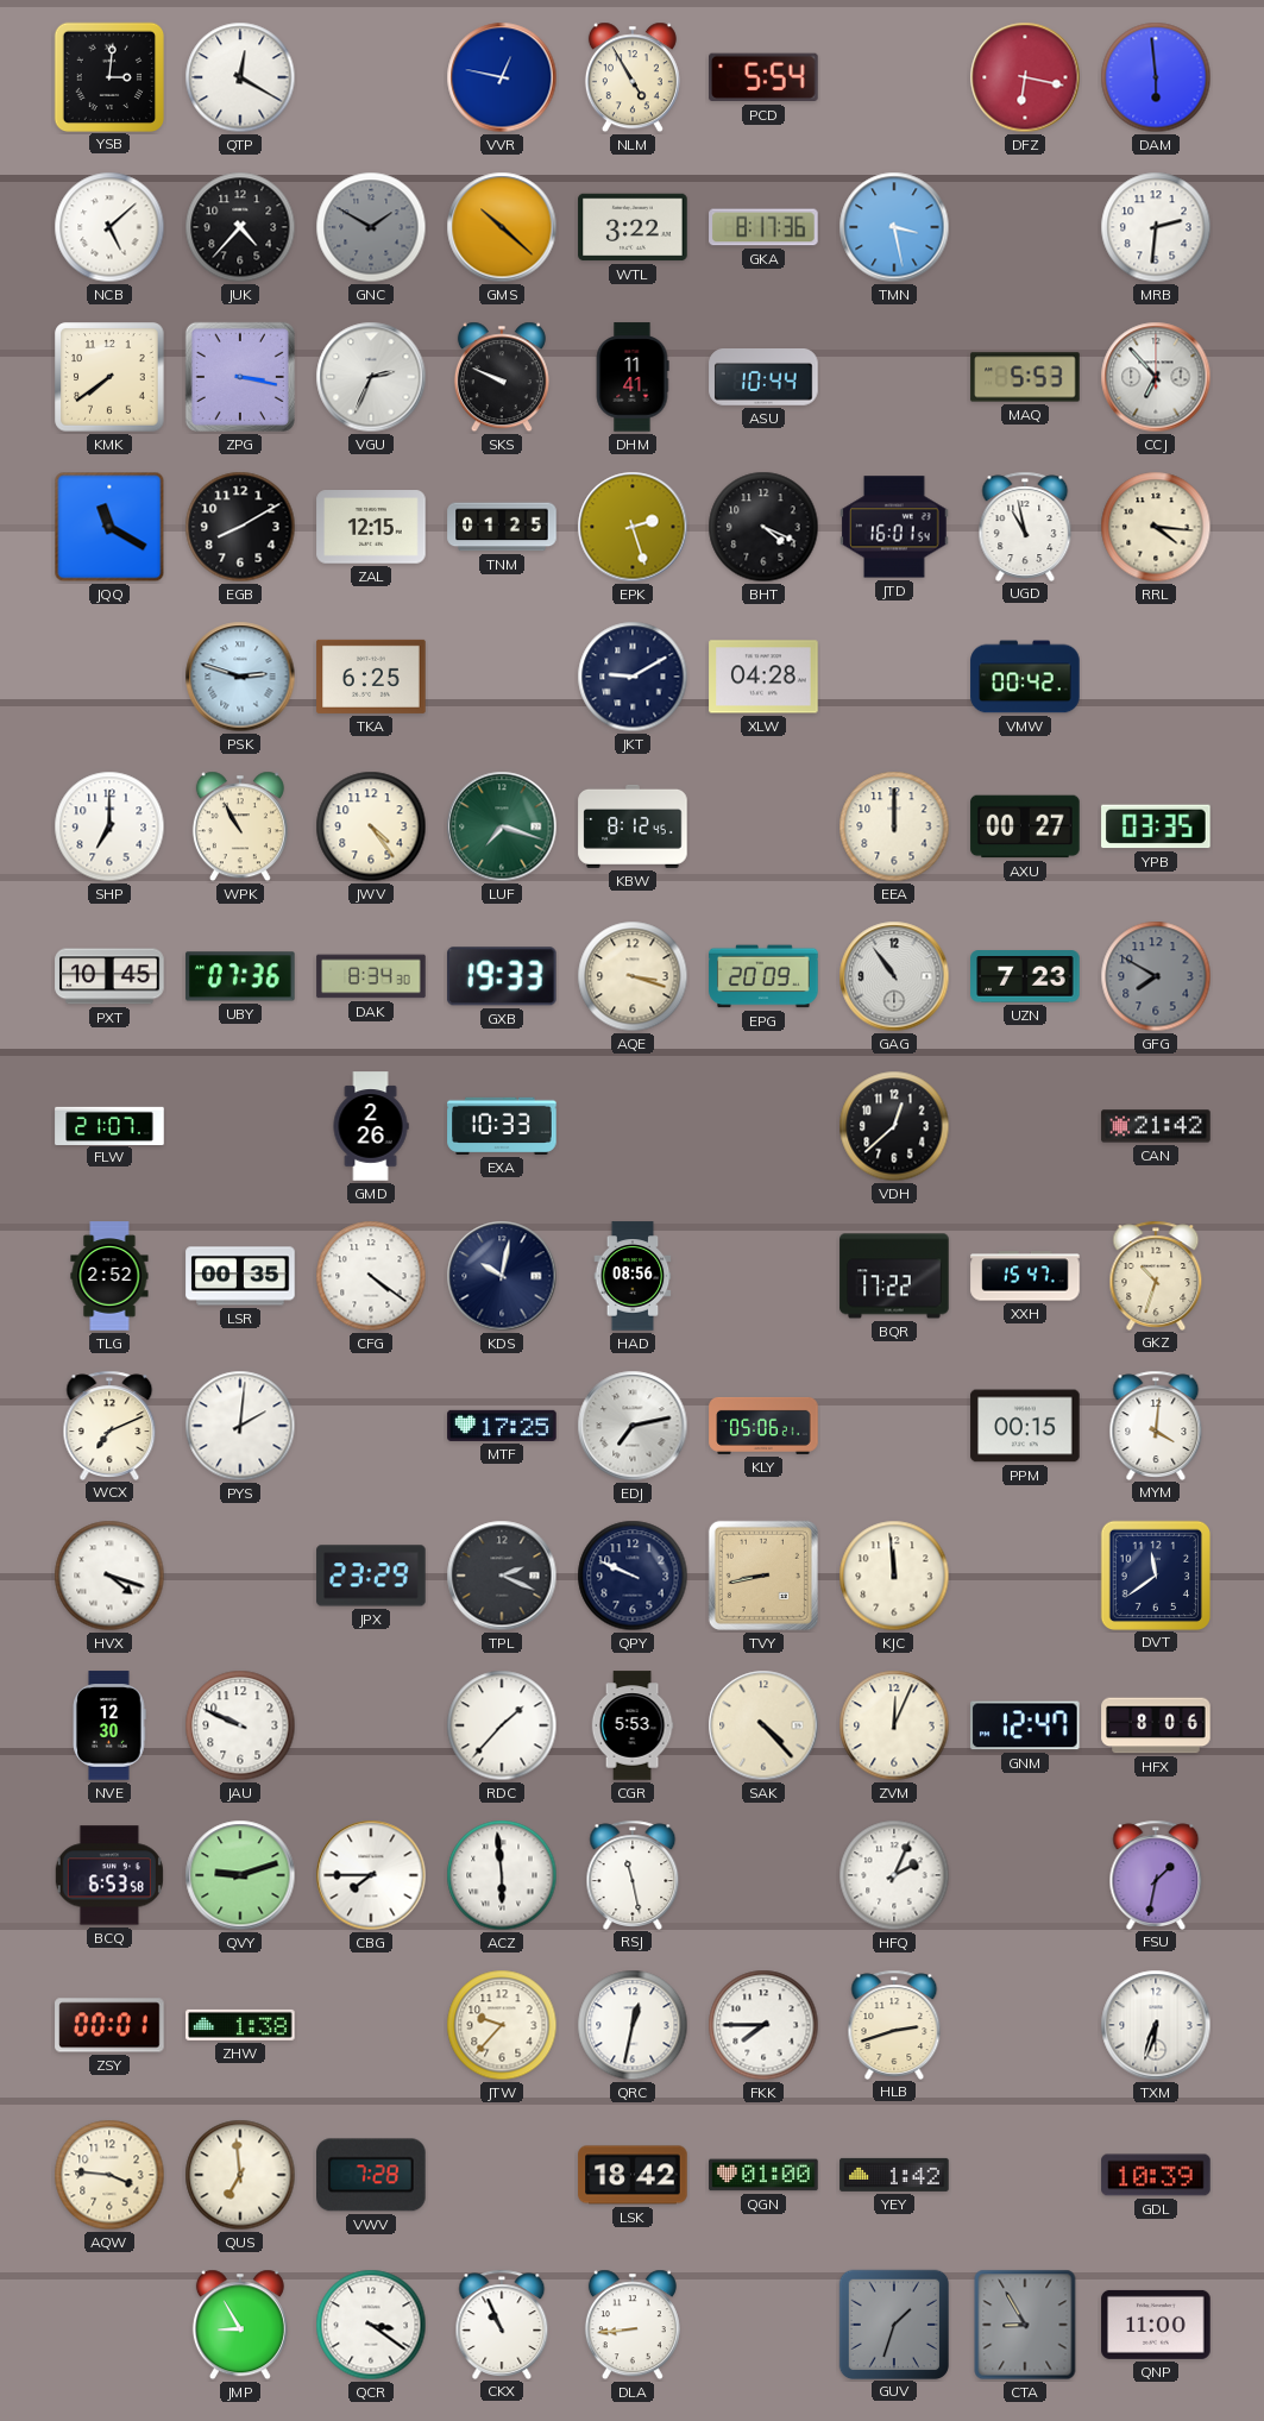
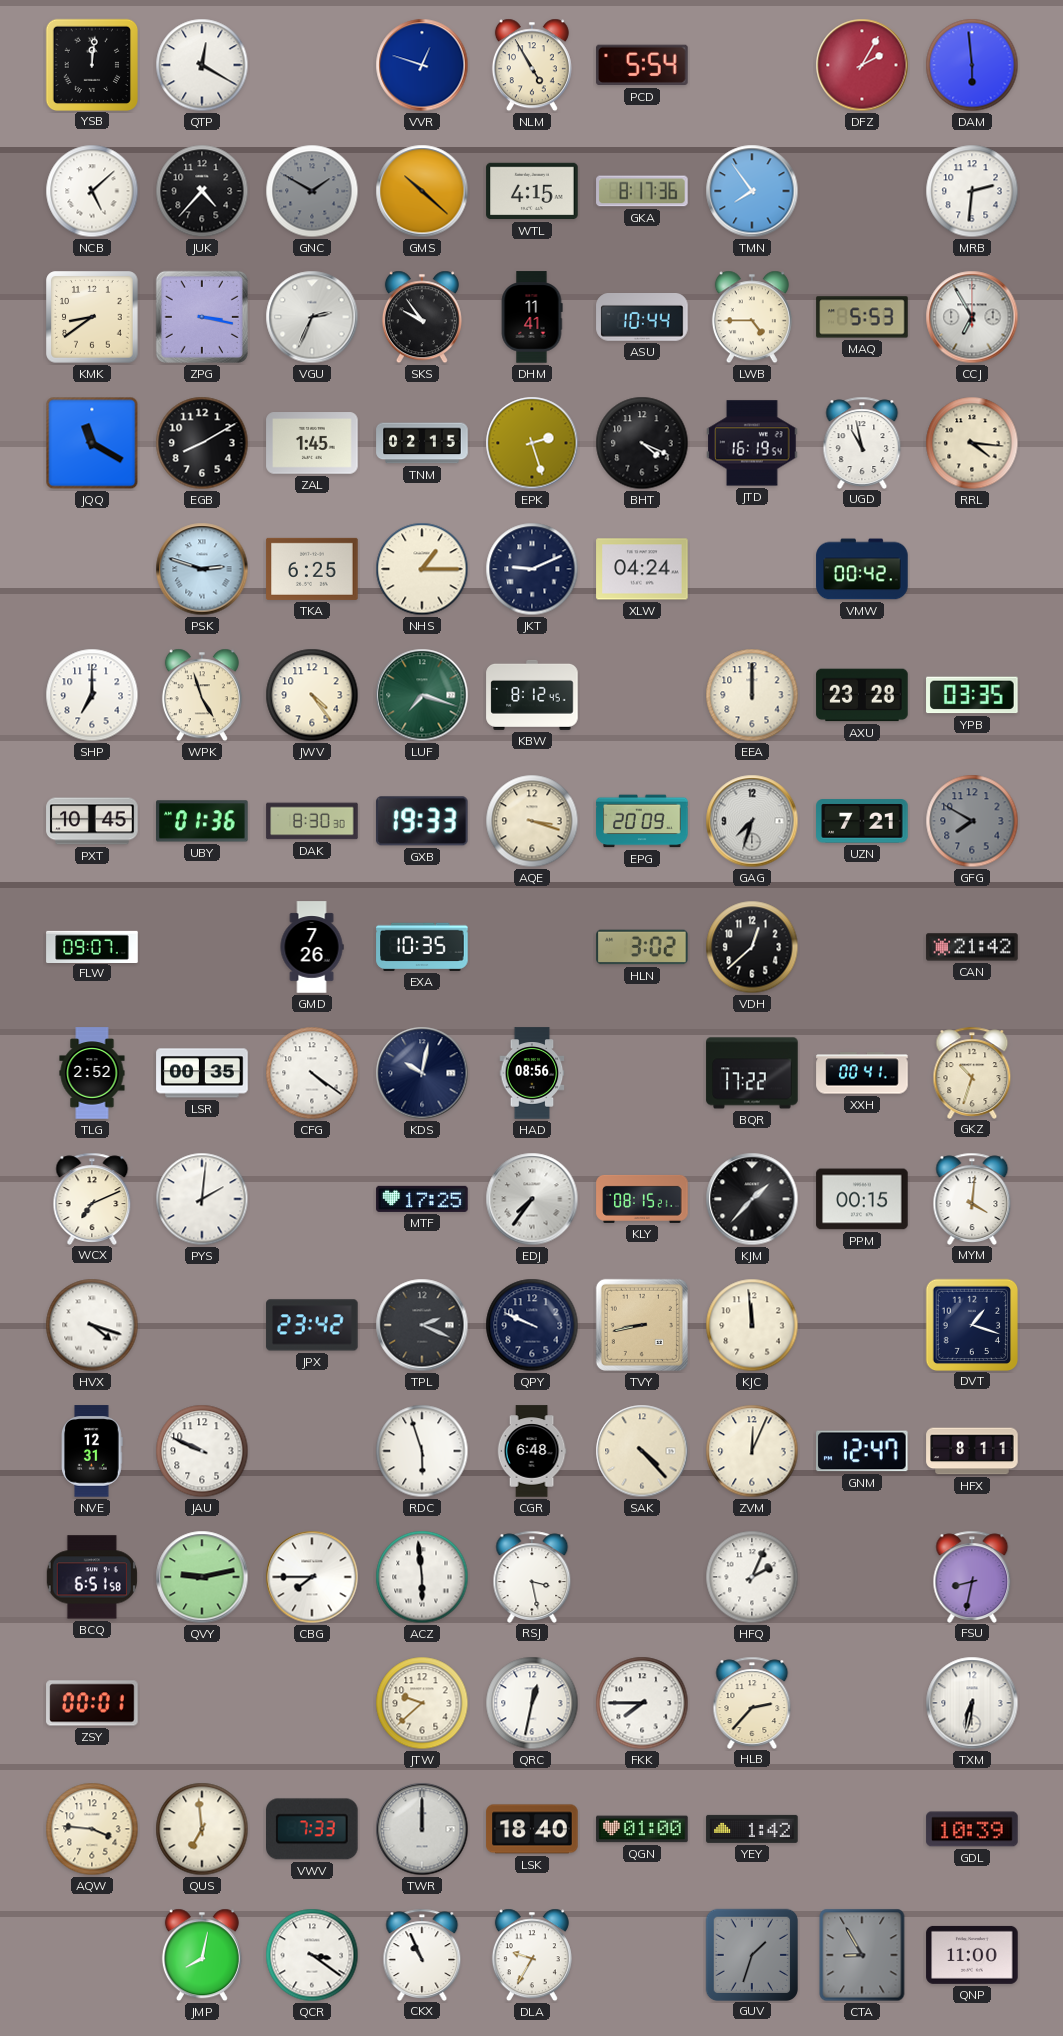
YSB: 3:01 -> 12:01
VVR: 12:47 -> 12:48
DFZ: 6:17 -> 2:05
WTL: 3:22 -> 4:15
TMN: 3:28 -> 7:54
KMK: 7:39 -> 8:39
SKS: 9:49 -> 9:54
LWB: none -> 4:45
CCJ: 6:53 -> 6:55
ZAL: 12:15 -> 1:45
TNM: 01:25 -> 02:15
JTD: 16:01 -> 16:19
NHS: none -> 1:15
JKT: 9:10 -> 9:11
XLW: 04:28 -> 04:24
WPK: 10:55 -> 4:57
AXU: 00:27 -> 23:28
UBY: 07:36 -> 01:36
DAK: 8:34 -> 8:30
GAG: 10:54 -> 7:33
UZN: 7:23 -> 7:21
FLW: 21:07 -> 09:07
GMD: 2:26 -> 7:26
EXA: 10:33 -> 10:35
HLN: none -> 3:02
XXH: 15:47 -> 00:41
EDJ: 7:13 -> 7:36
KLY: 05:06 -> 08:15
KJM: none -> 1:37
JPX: 23:29 -> 23:42
DVT: 11:39 -> 1:18
NVE: 12:30 -> 12:31
RDC: 1:37 -> 5:57
CGR: 5:53 -> 6:48
HFX: 8:06 -> 8:11
BCQ: 6:53 -> 6:51
QVY: 9:12 -> 9:13
RSJ: 11:28 -> 3:28
FSU: 1:32 -> 8:32
ZHW: 1:38 -> none
JTW: 9:37 -> 9:38
HLB: 2:42 -> 2:37
TXM: 6:33 -> 6:32
VWV: 7:28 -> 7:33
TWR: none -> 12:00
LSK: 18:42 -> 18:40
JMP: 8:55 -> 8:02
DLA: 8:44 -> 9:35
